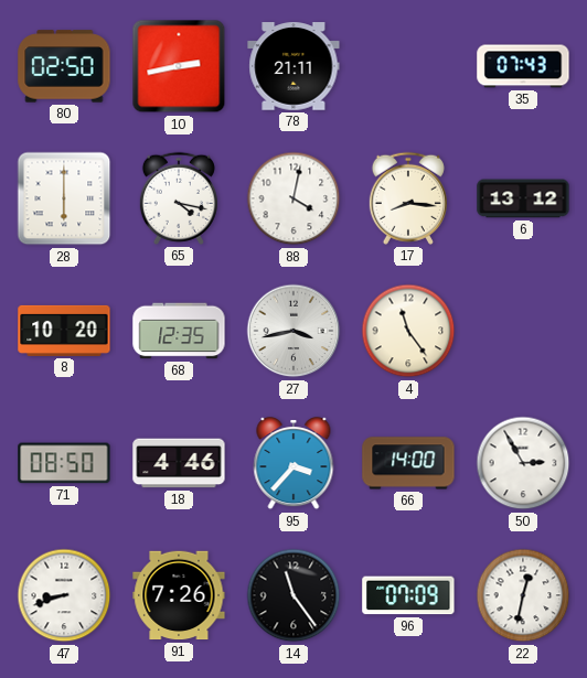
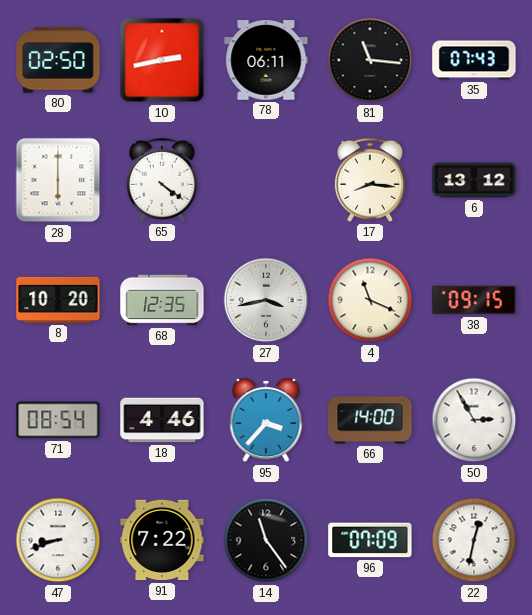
78: 21:11 -> 06:11
81: none -> 11:16
65: 4:17 -> 4:21
88: 4:02 -> none
4: 11:24 -> 11:19
38: none -> 09:15
71: 08:50 -> 08:54
91: 7:26 -> 7:22
